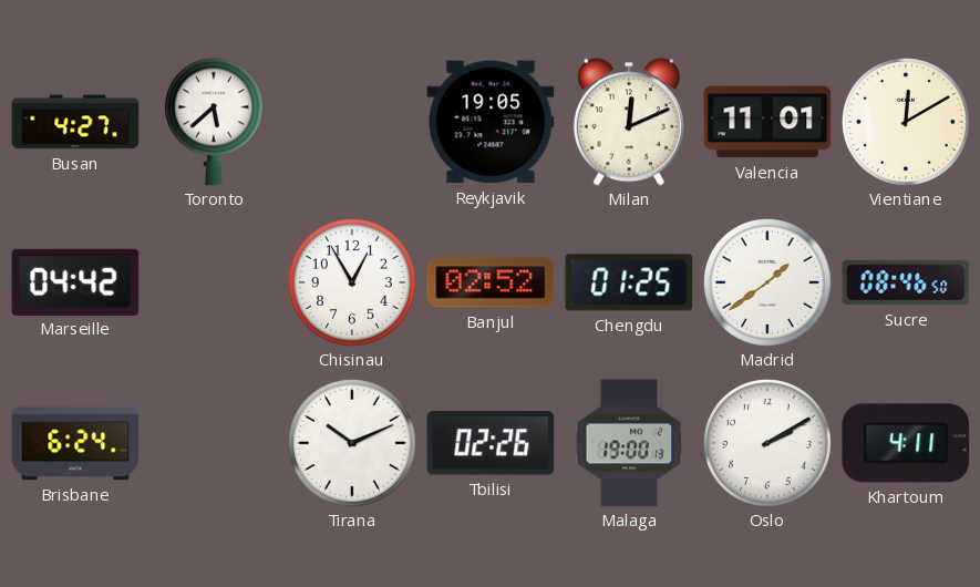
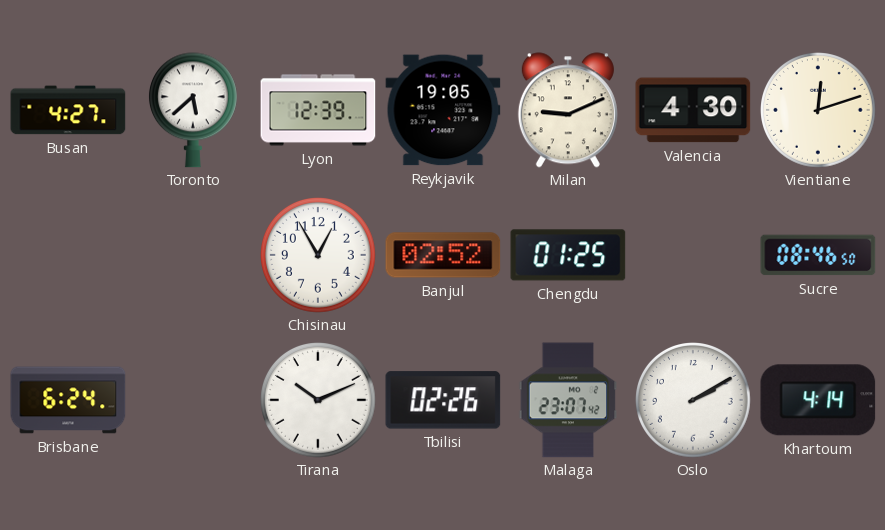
Lyon: none -> 12:39
Milan: 12:11 -> 9:11
Valencia: 11:01 -> 4:30
Vientiane: 12:10 -> 12:12
Marseille: 04:42 -> none
Madrid: 1:39 -> none
Malaga: 19:00 -> 23:07
Khartoum: 4:11 -> 4:14
